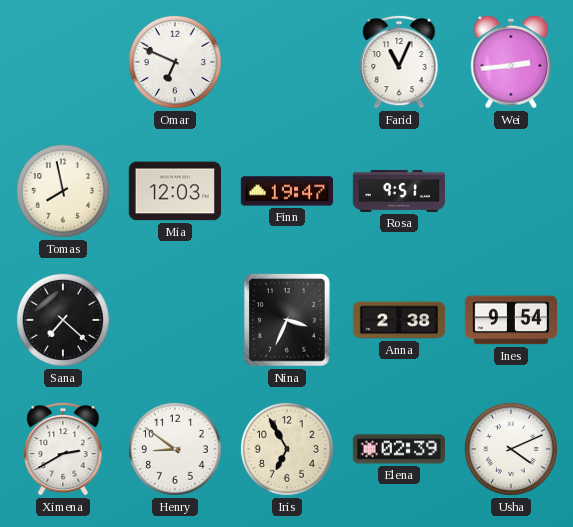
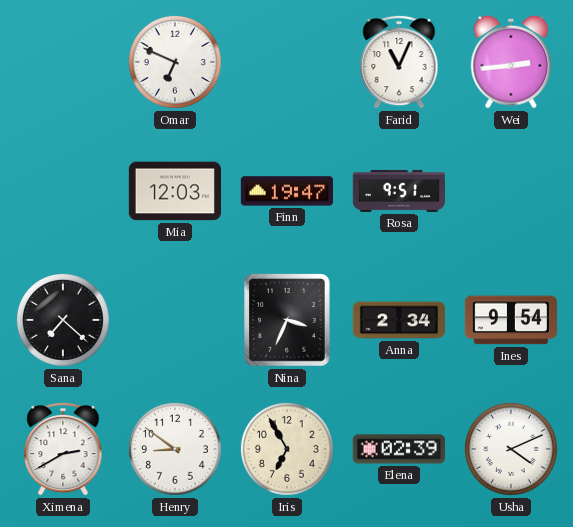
Tomas: 7:58 -> none
Anna: 2:38 -> 2:34
